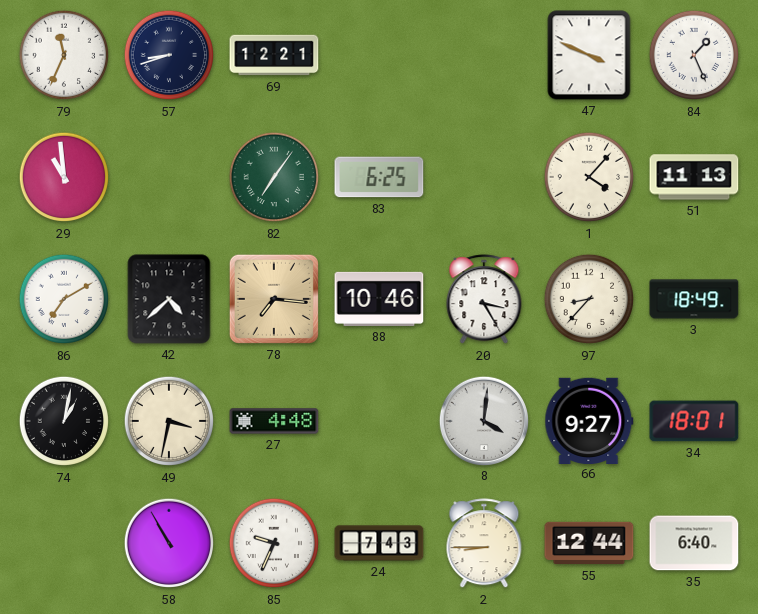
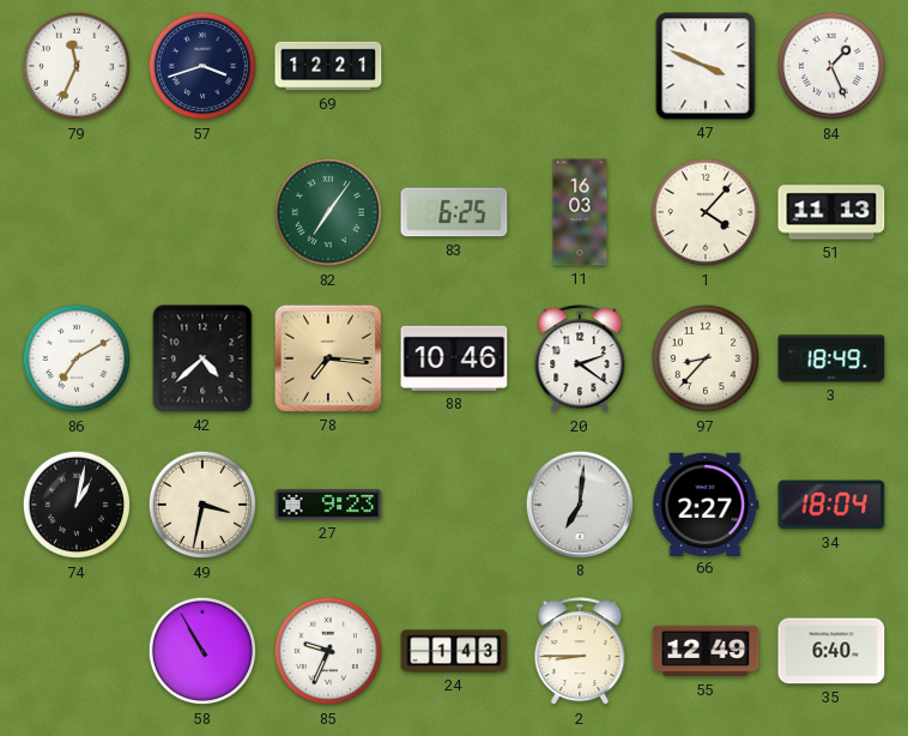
57: 8:42 -> 3:42
29: 10:59 -> none
11: none -> 16:03
20: 3:25 -> 2:21
27: 4:48 -> 9:23
8: 4:01 -> 7:01
66: 9:27 -> 2:27
34: 18:01 -> 18:04
24: 7:43 -> 1:43
55: 12:44 -> 12:49
